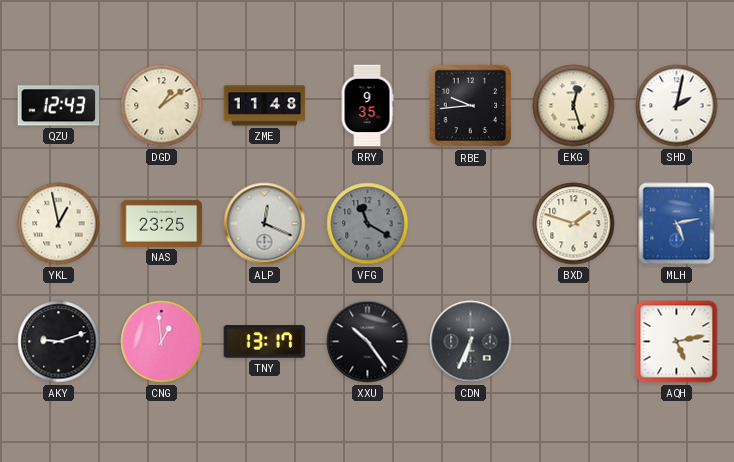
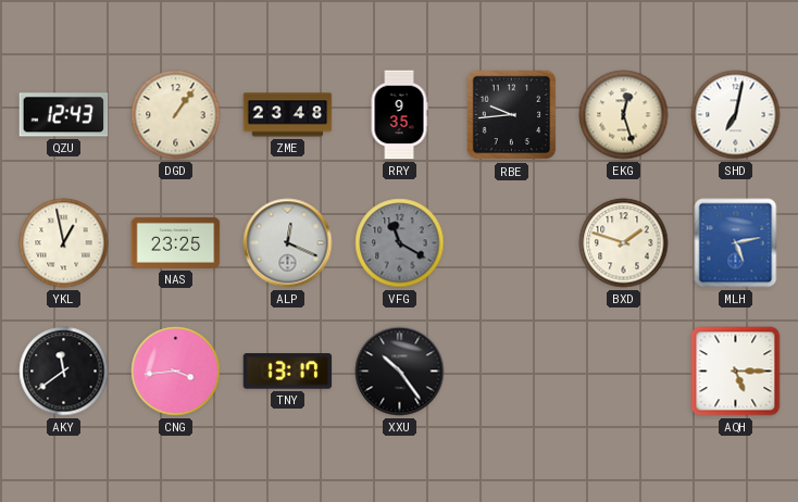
DGD: 1:09 -> 1:06
ZME: 11:48 -> 23:48
SHD: 2:02 -> 7:02
AKY: 9:12 -> 11:39
CNG: 12:59 -> 3:44
CDN: 6:34 -> none
AQH: 5:13 -> 5:15
